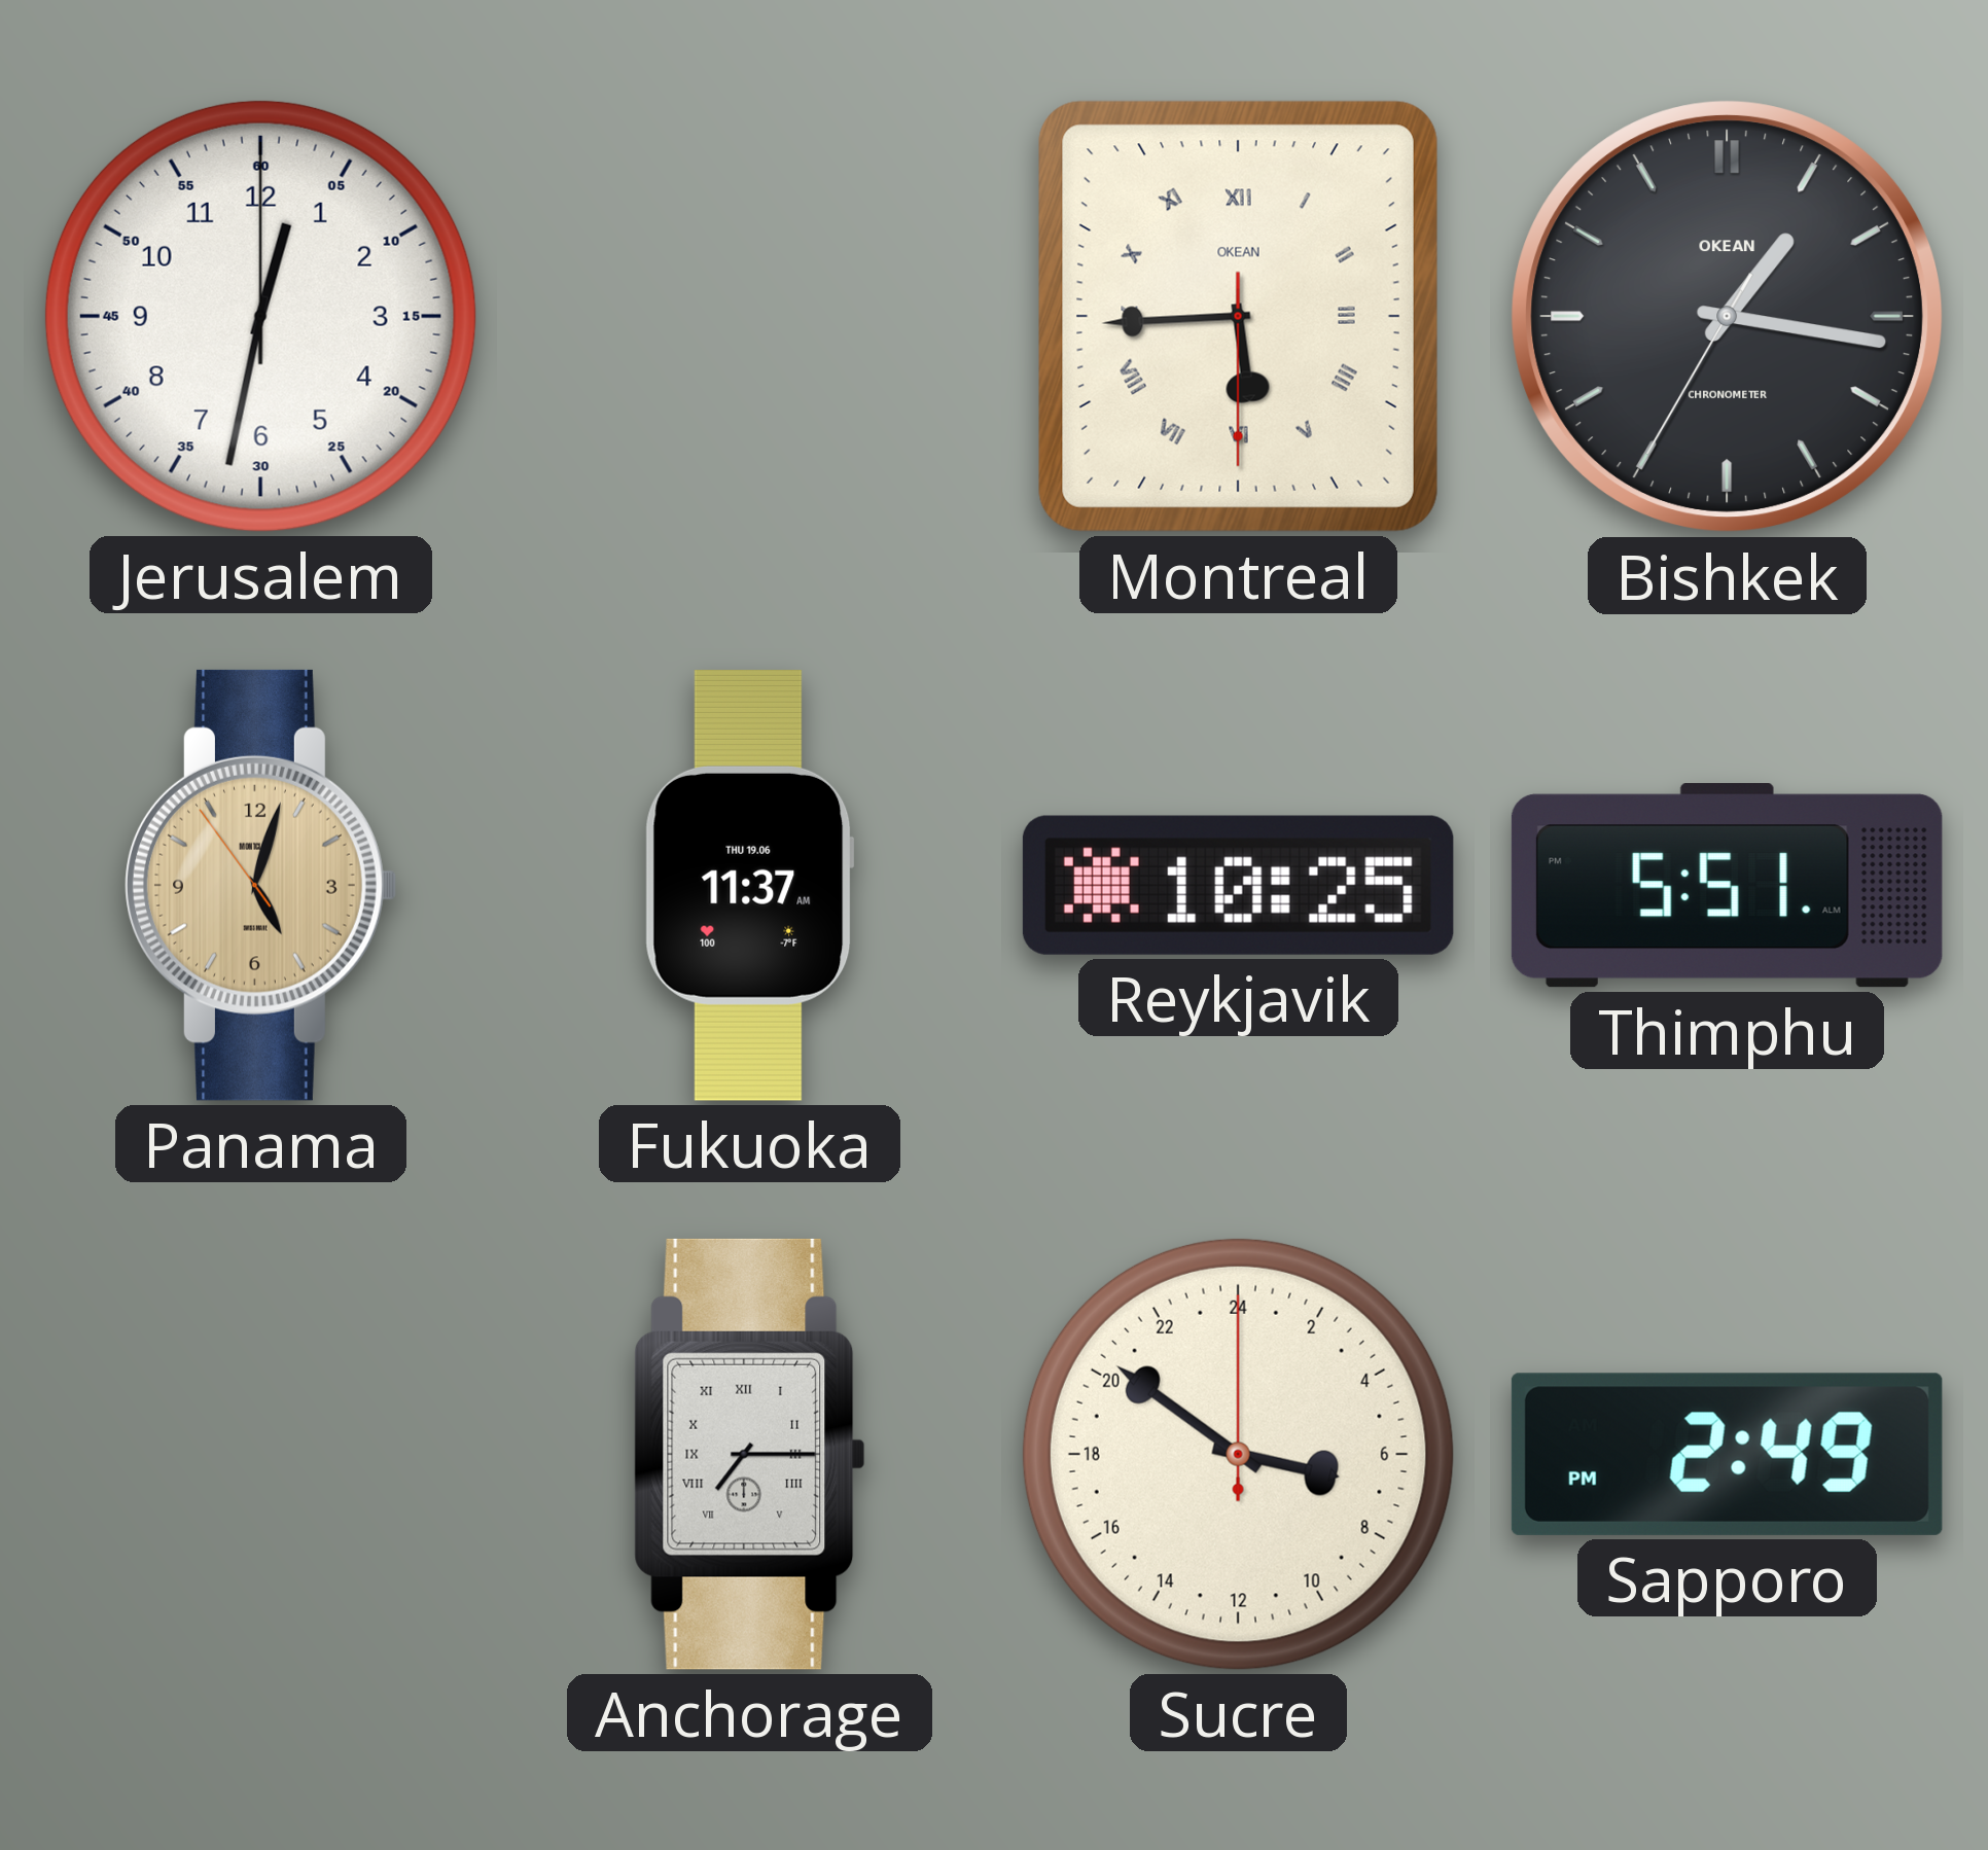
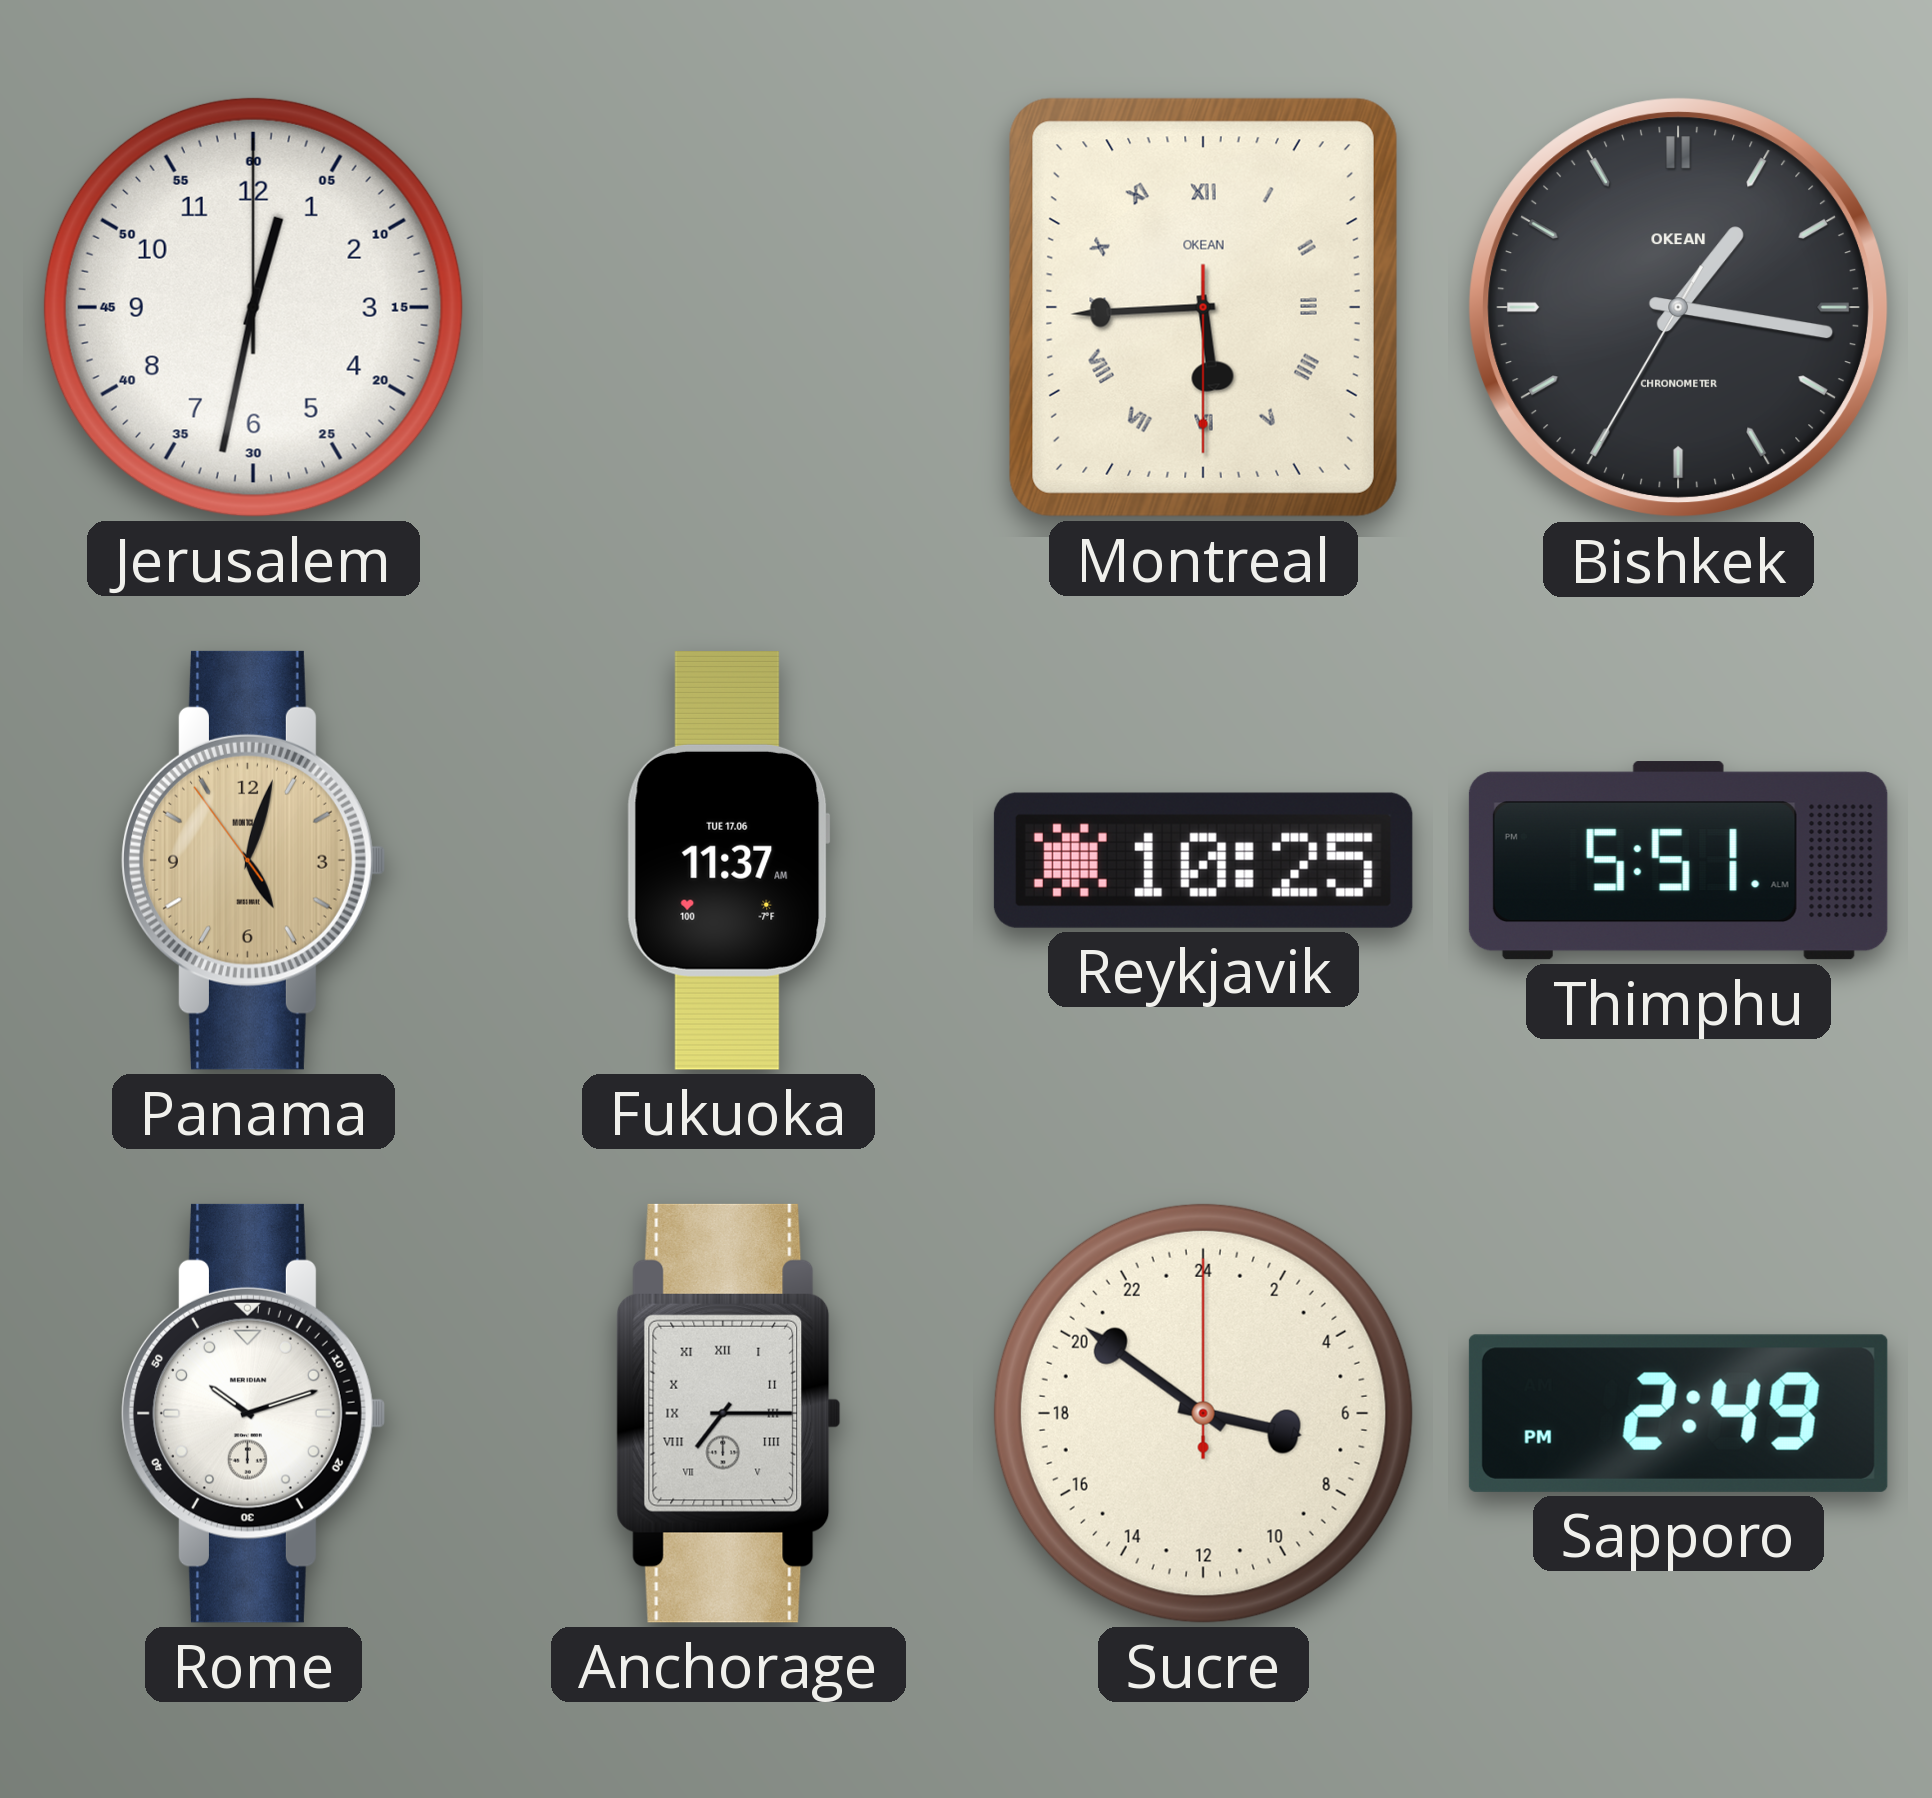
Fukuoka date: THU 19.06 -> TUE 17.06
Rome: none -> 10:12
